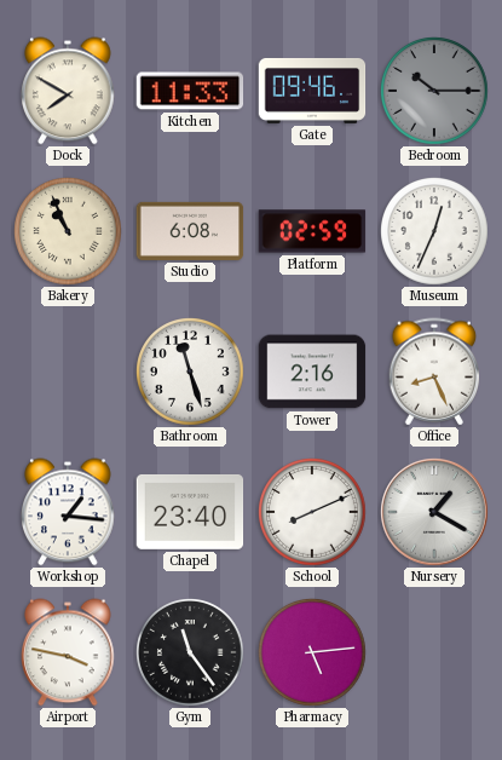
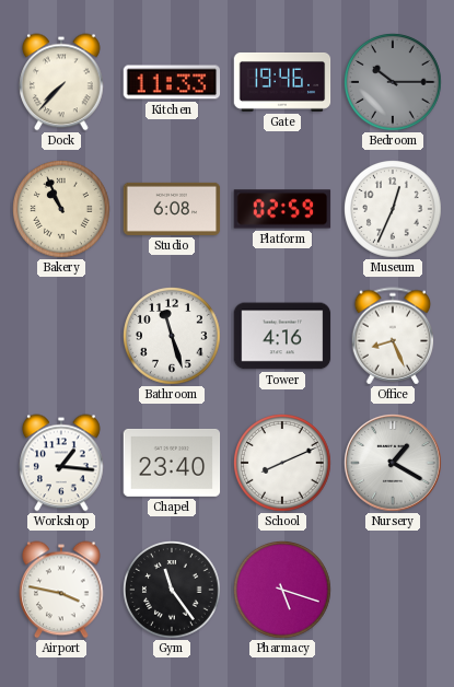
Dock: 7:50 -> 7:37
Gate: 09:46 -> 19:46
Tower: 2:16 -> 4:16
Pharmacy: 5:14 -> 5:18
